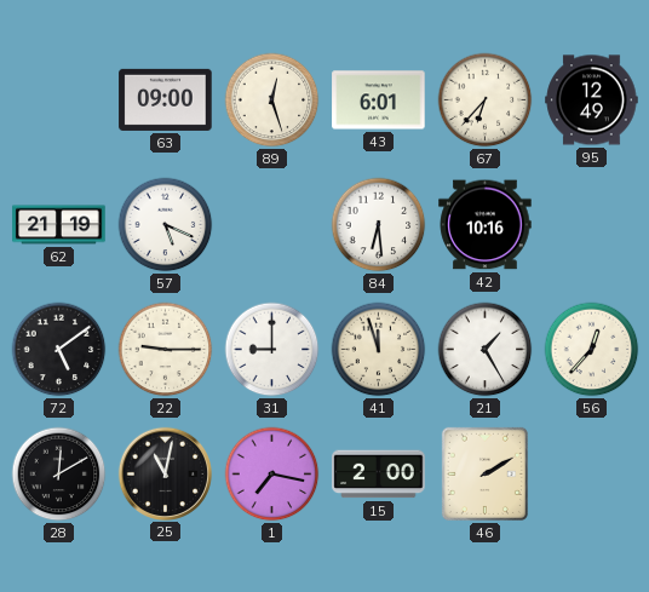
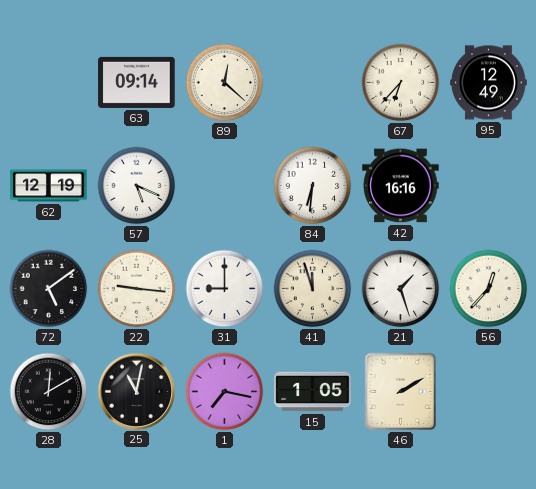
63: 09:00 -> 09:14
89: 12:27 -> 12:22
43: 6:01 -> none
62: 21:19 -> 12:19
84: 6:29 -> 6:31
42: 10:16 -> 16:16
22: 9:15 -> 9:16
21: 1:25 -> 1:27
15: 2:00 -> 1:05
